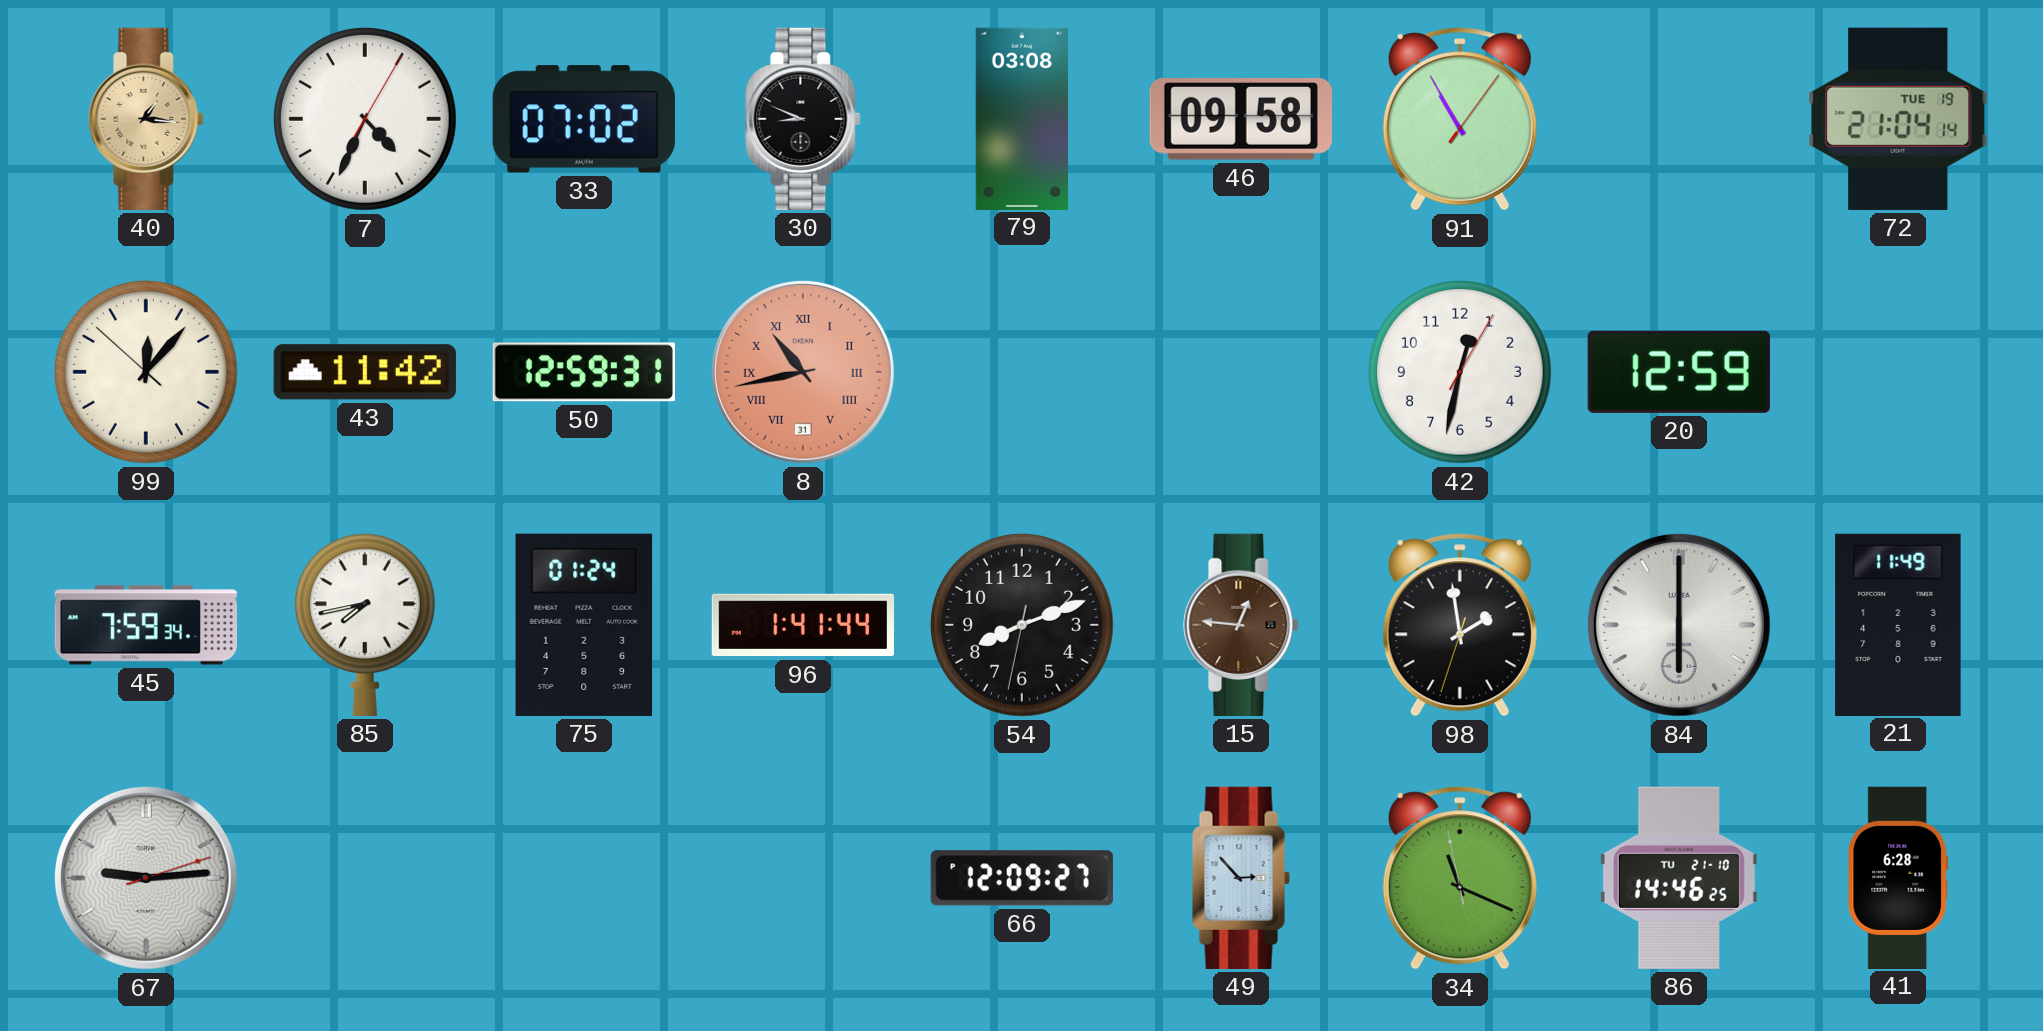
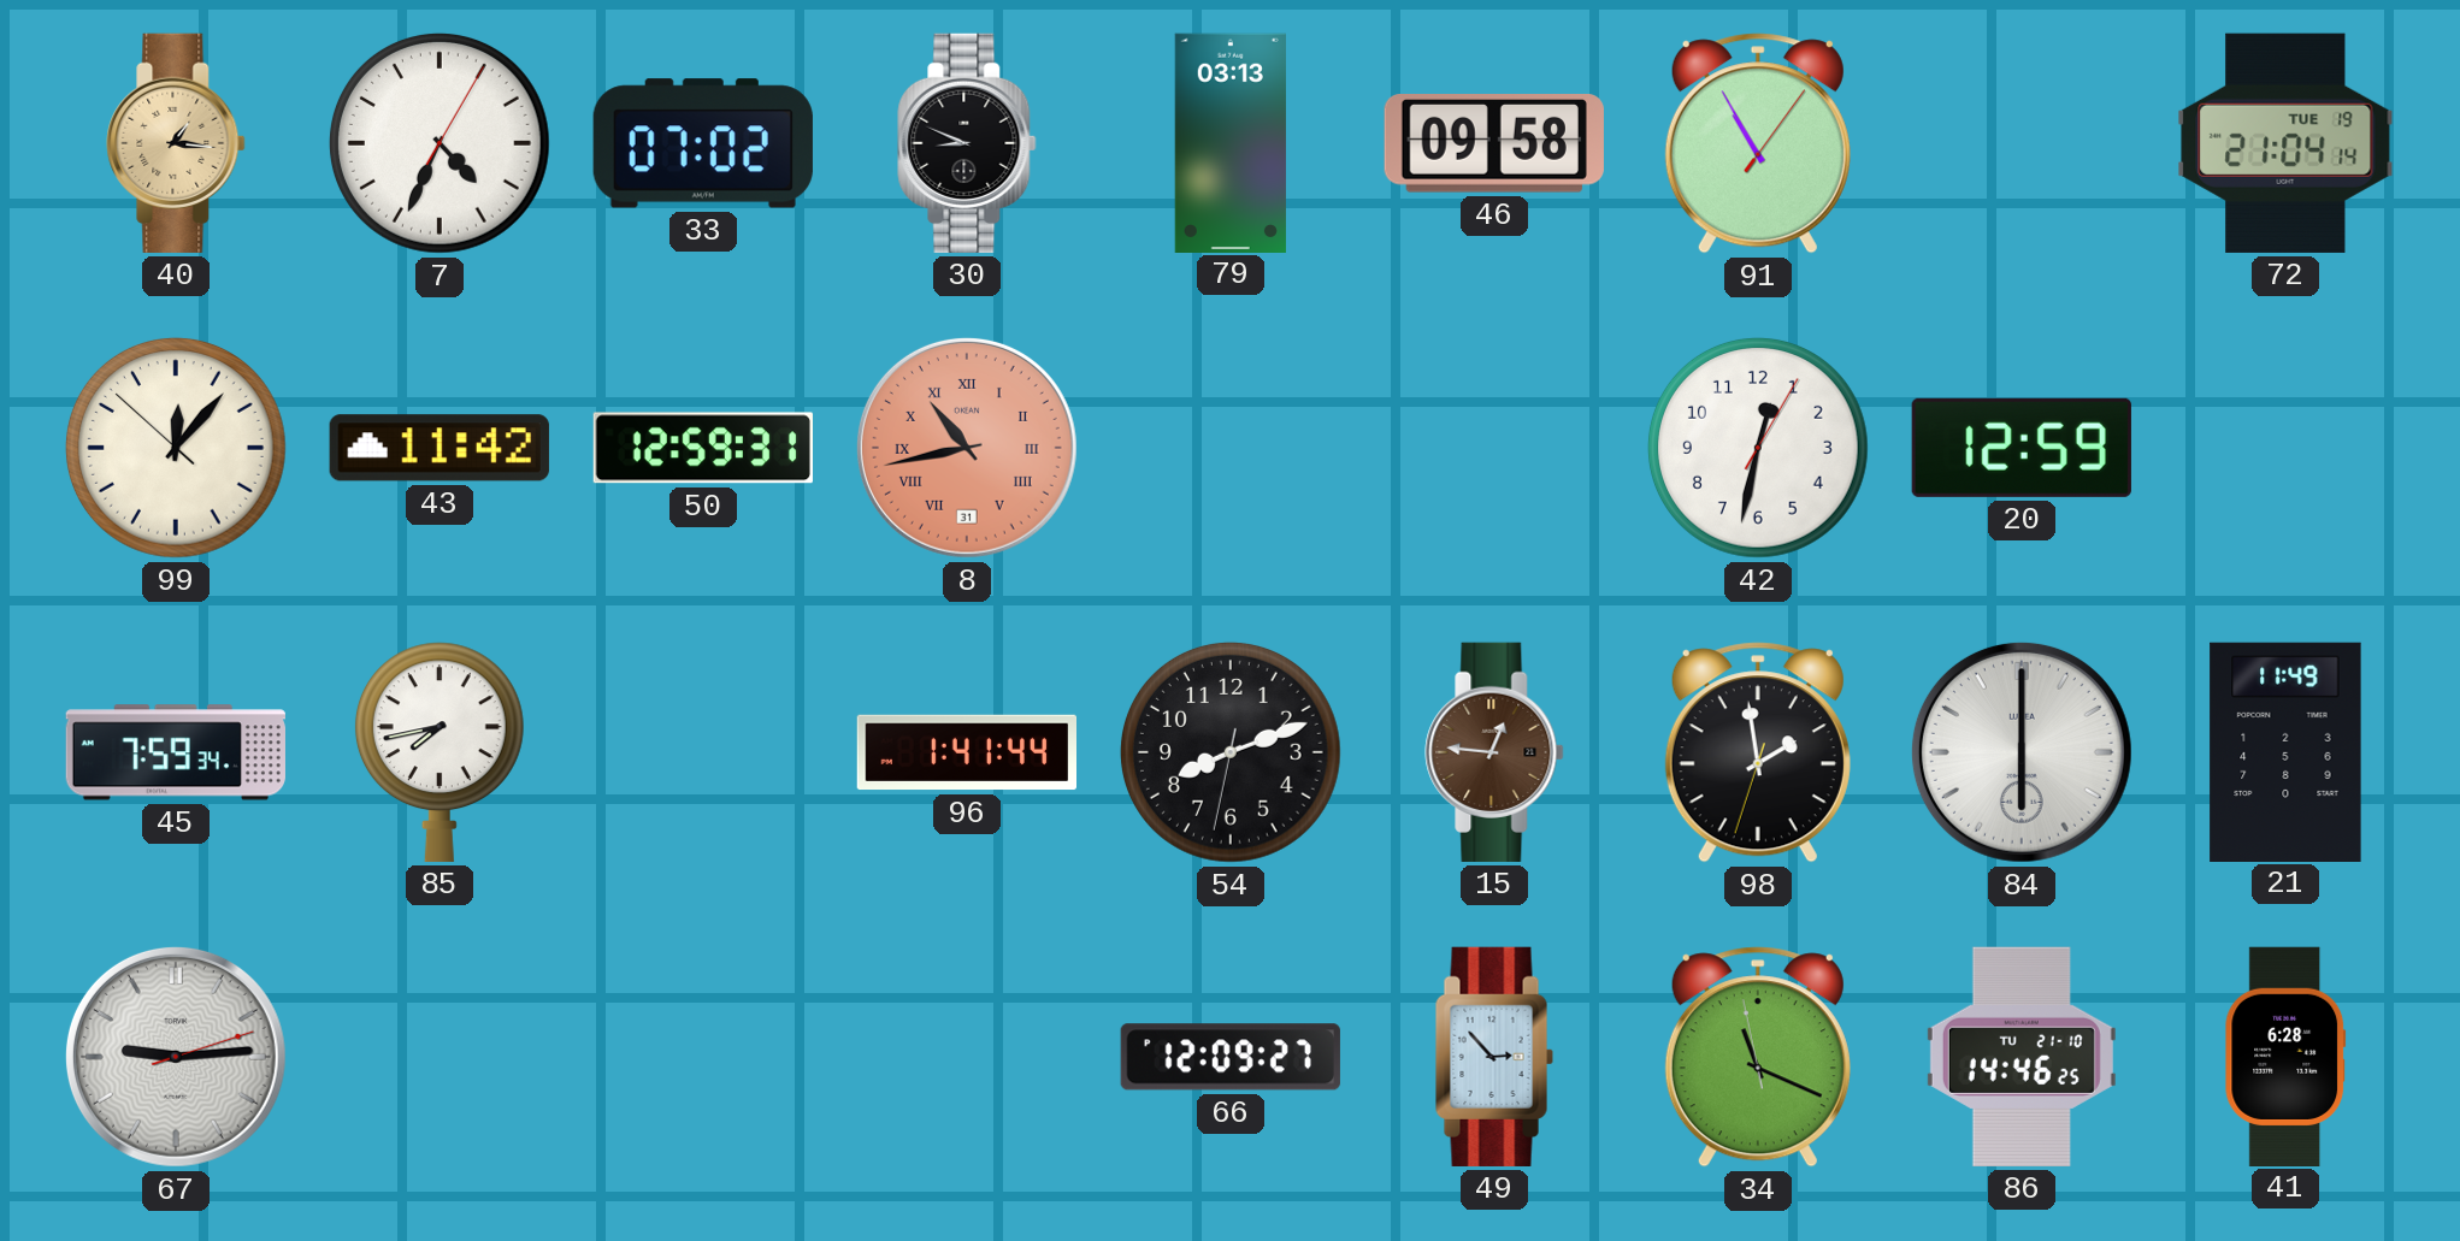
79: 03:08 -> 03:13
75: 01:24 -> none
